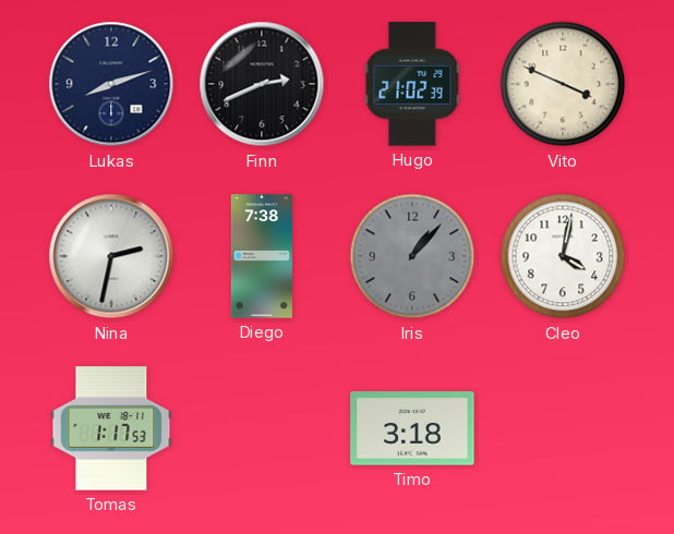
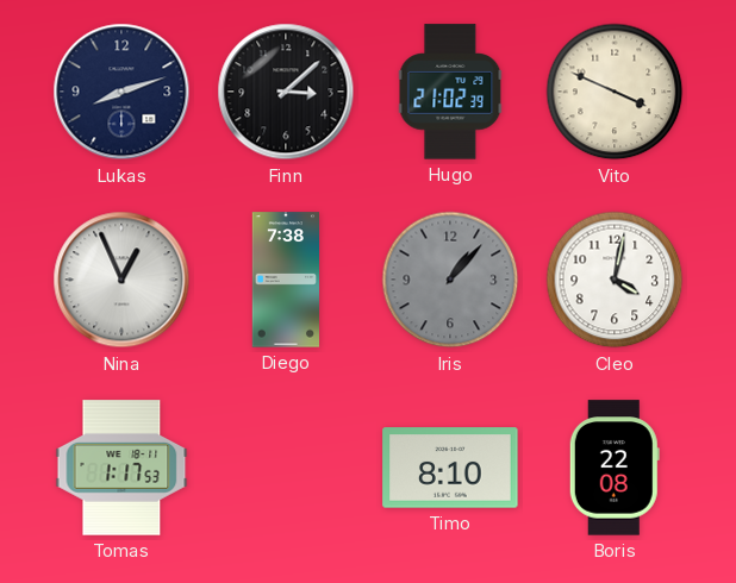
Finn: 2:41 -> 3:08
Nina: 2:32 -> 12:56
Timo: 3:18 -> 8:10
Boris: none -> 22:08
